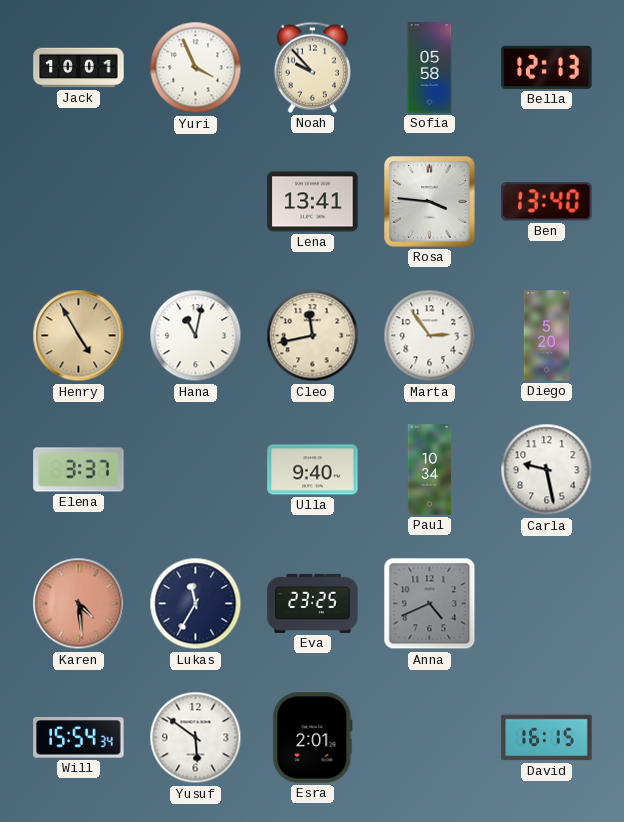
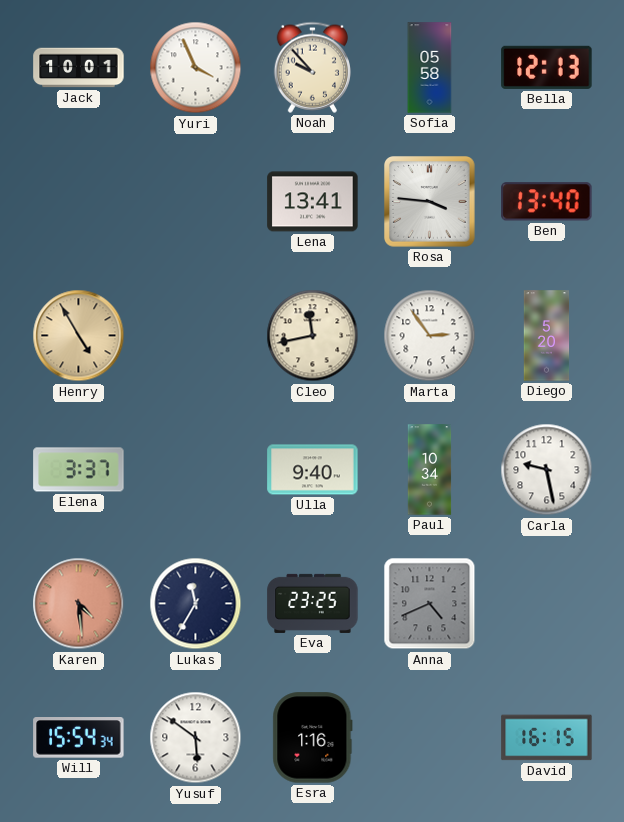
Hana: 11:02 -> none
Esra: 2:01 -> 1:16
